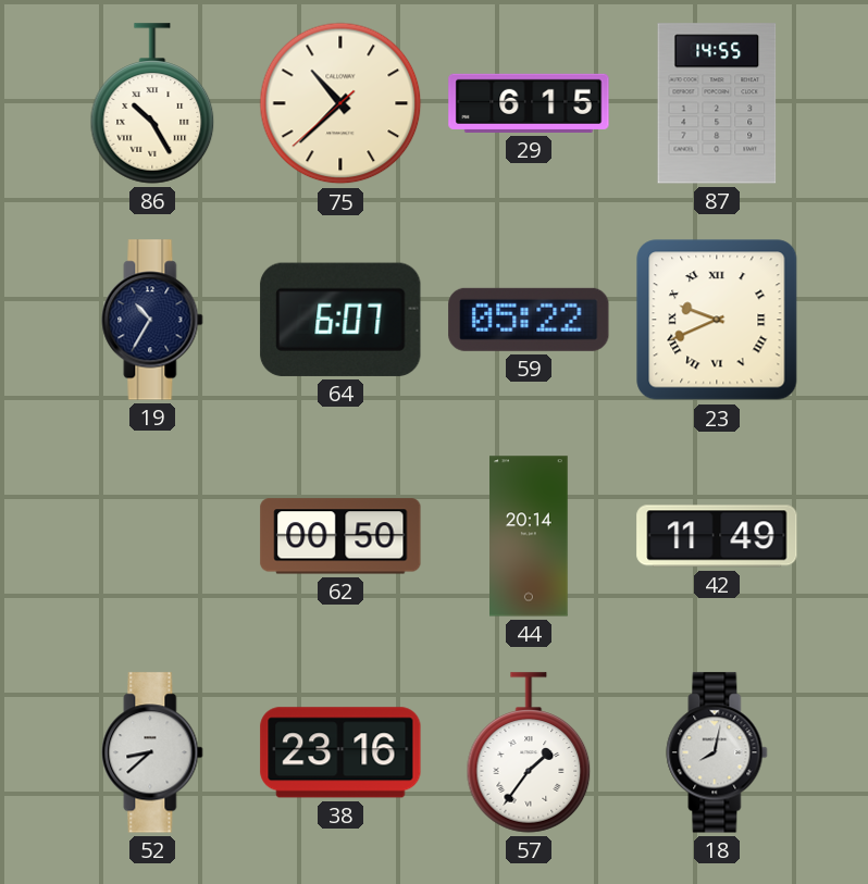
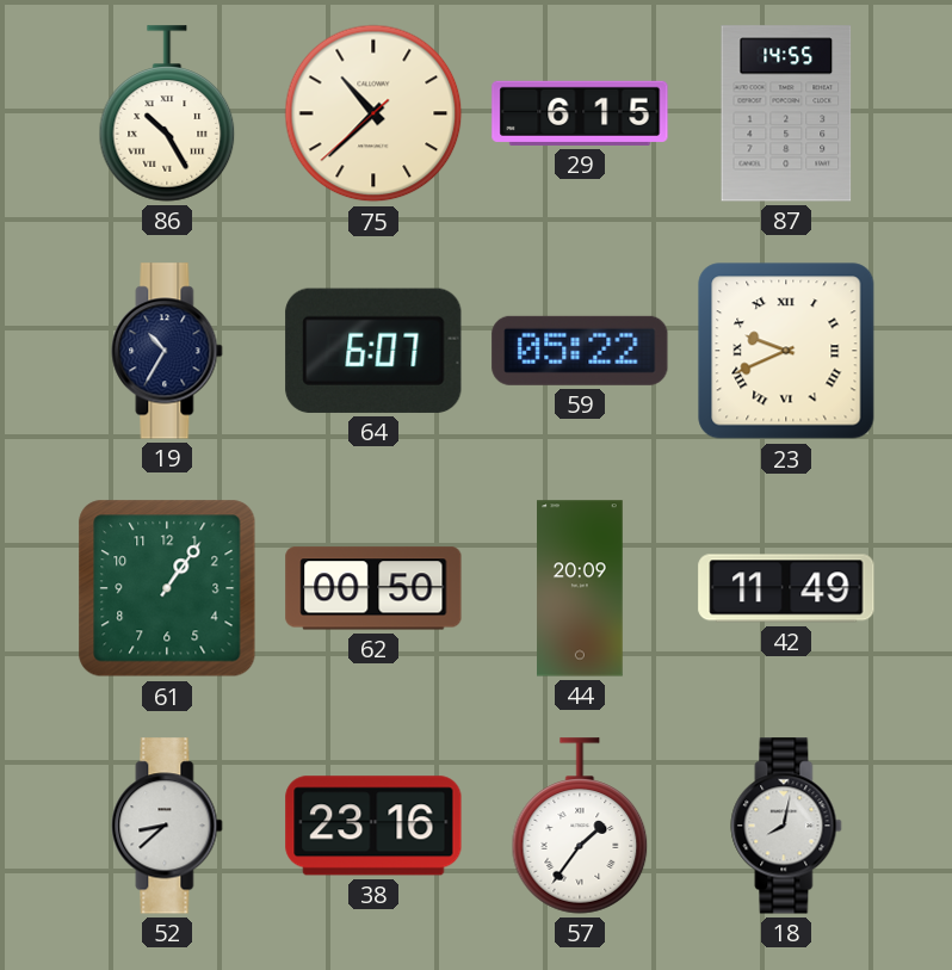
61: none -> 1:06
44: 20:14 -> 20:09
